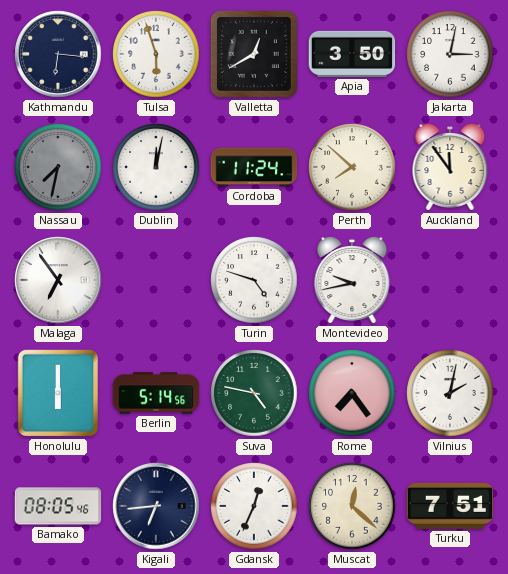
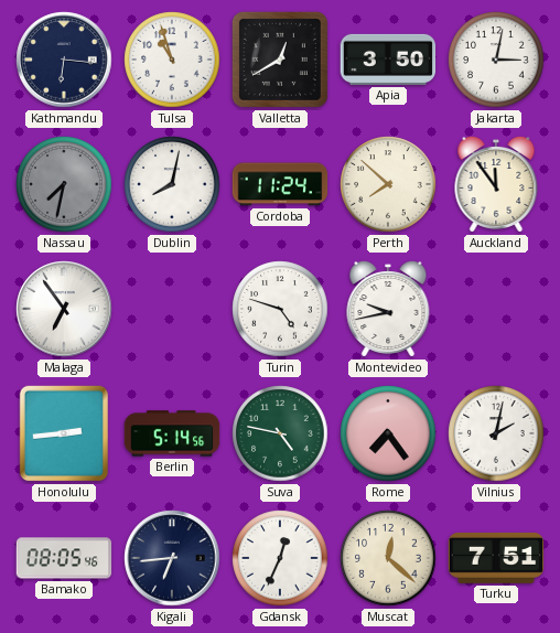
Tulsa: 5:57 -> 10:57
Dublin: 12:02 -> 8:02
Honolulu: 6:00 -> 2:44
